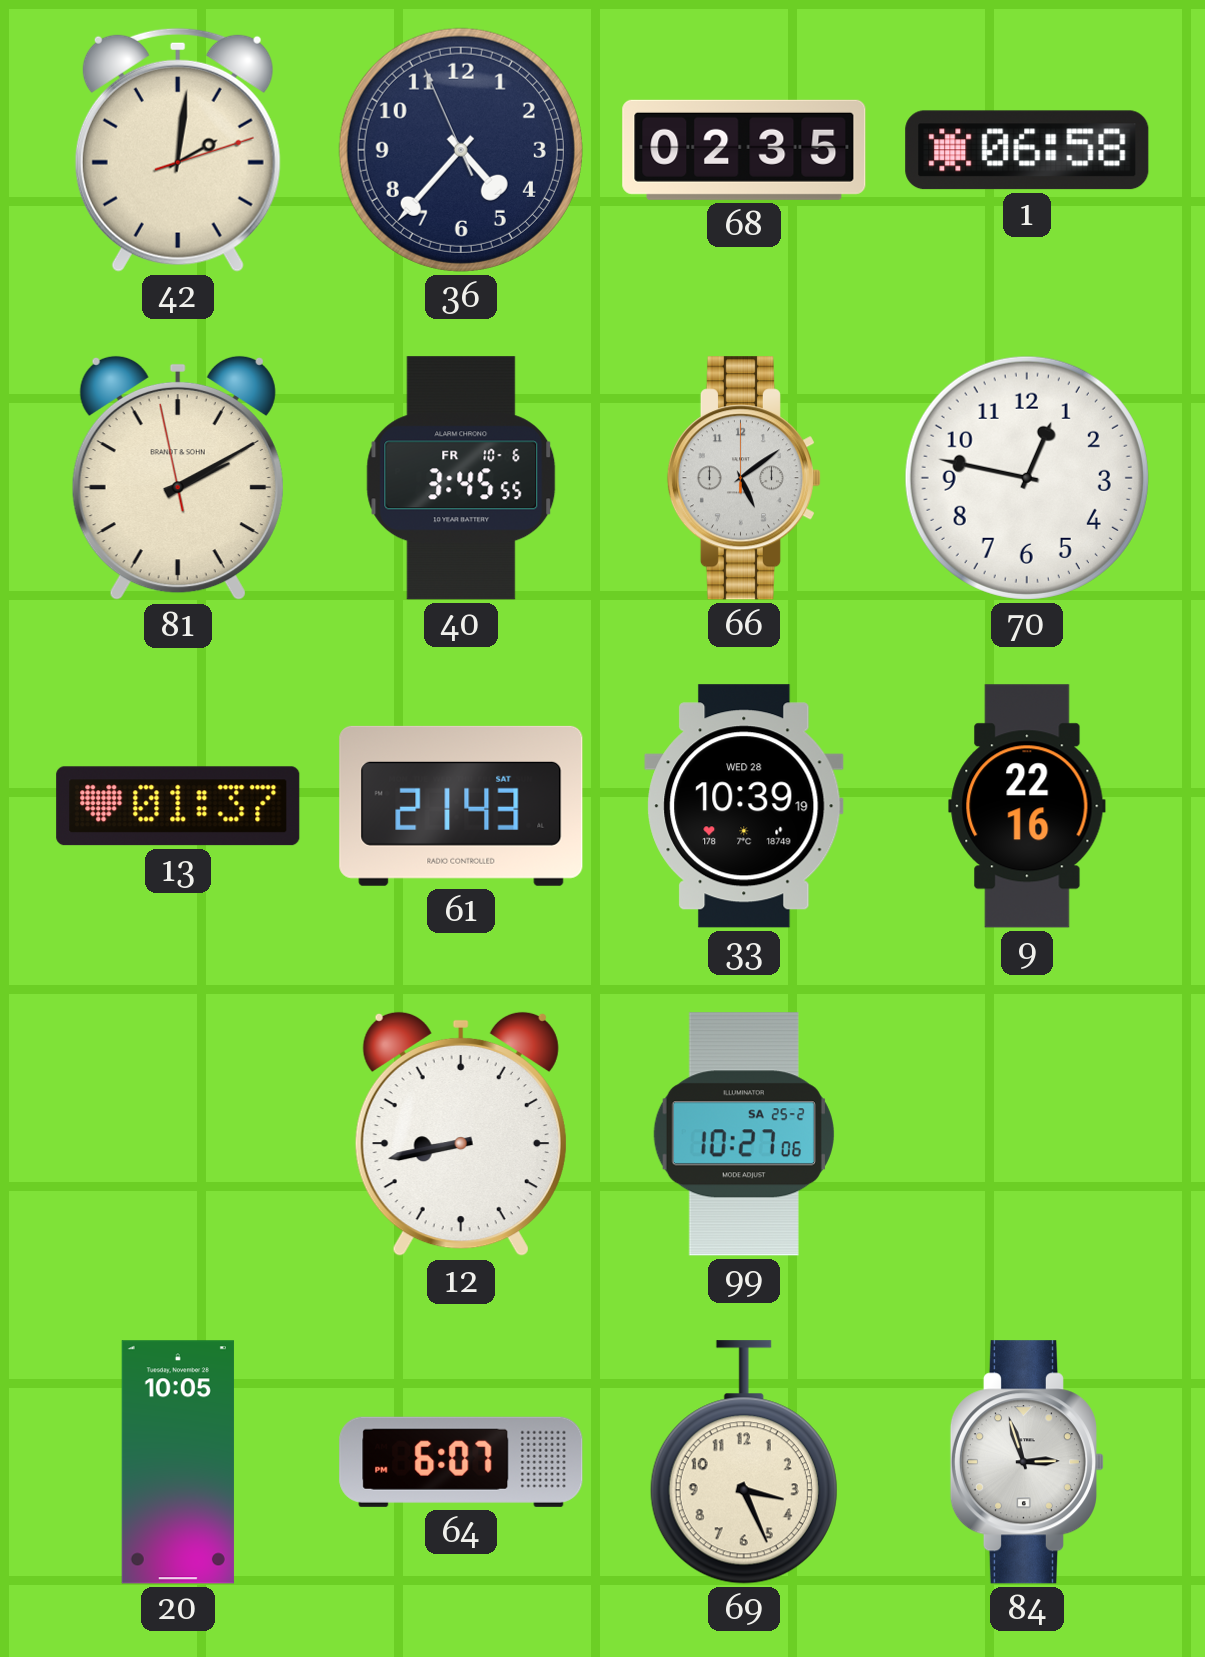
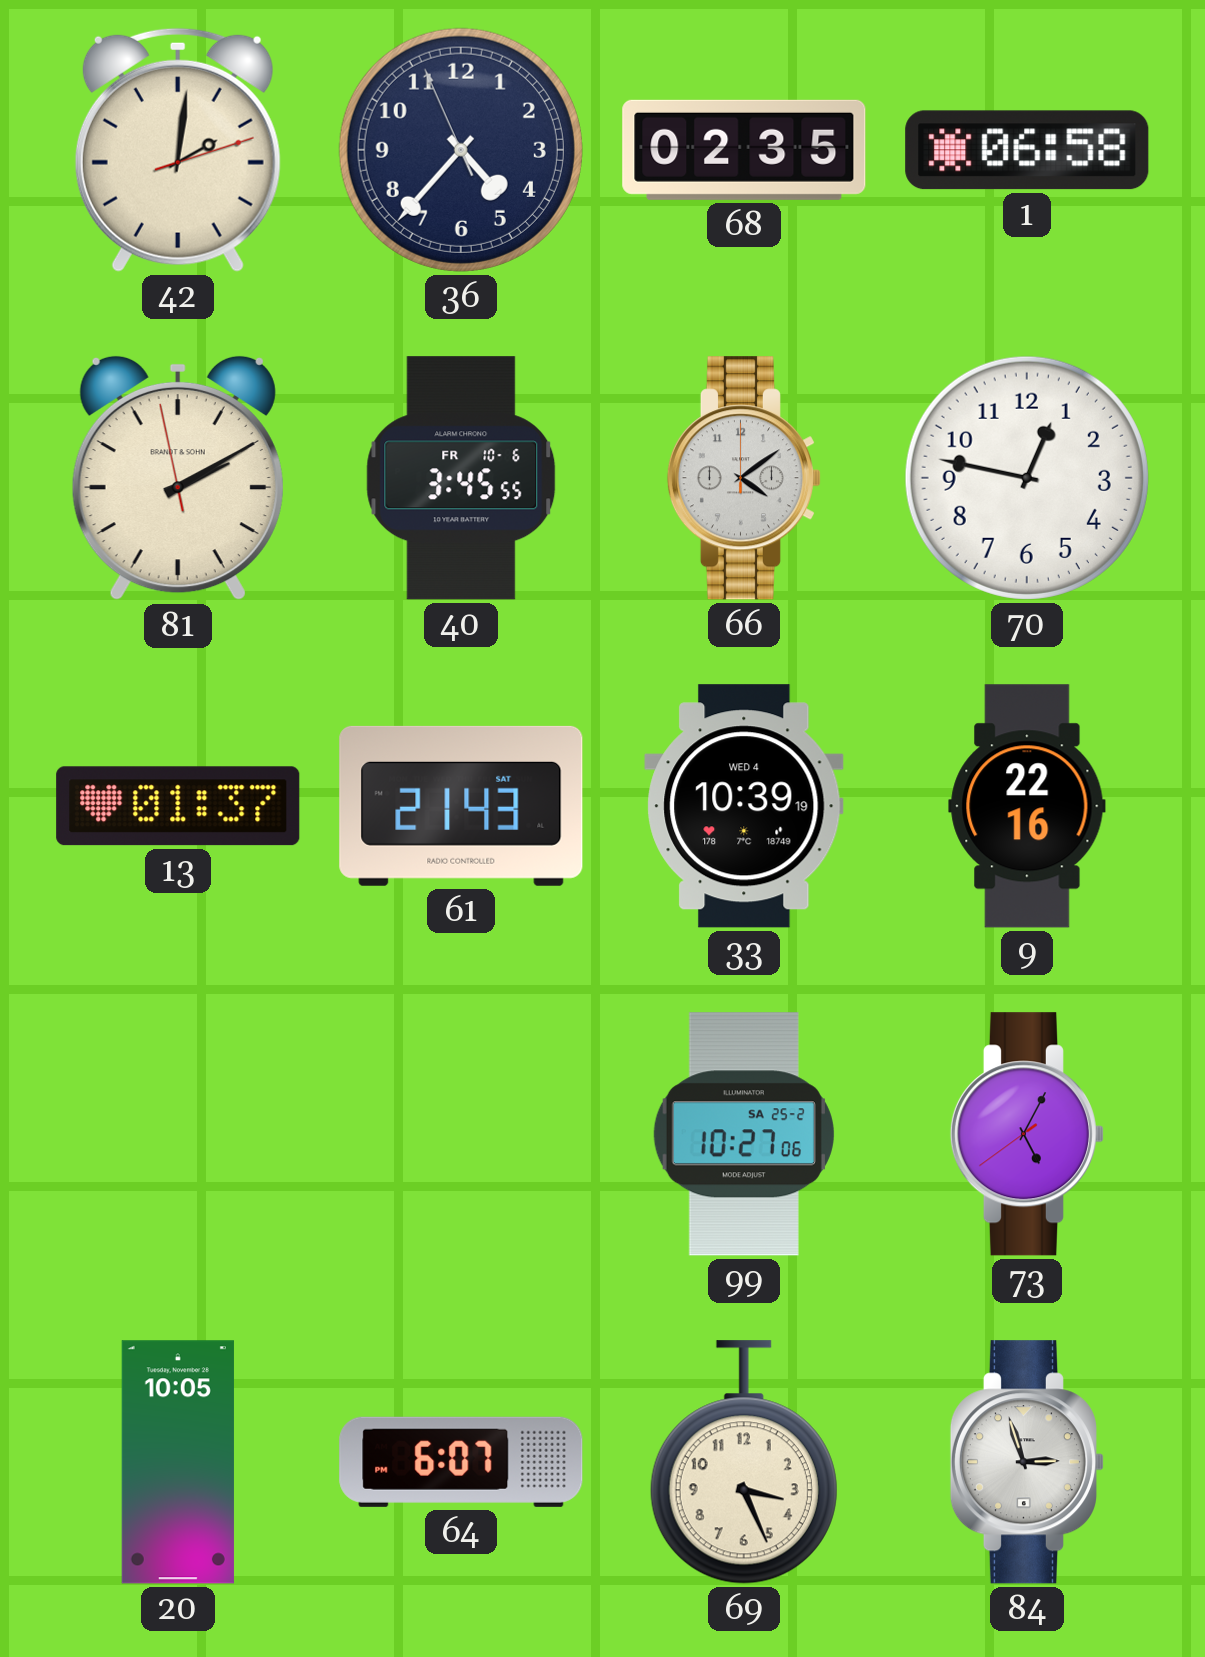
66: 5:09 -> 4:09
33 date: WED 28 -> WED 4
12: 8:43 -> none
73: none -> 5:04
